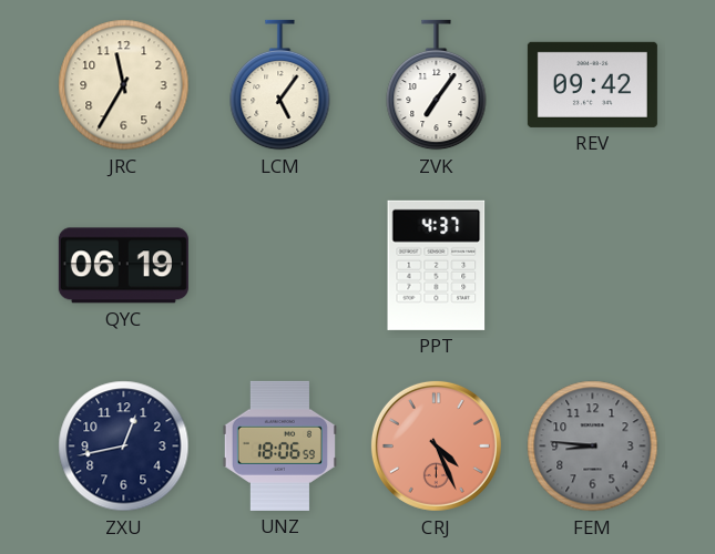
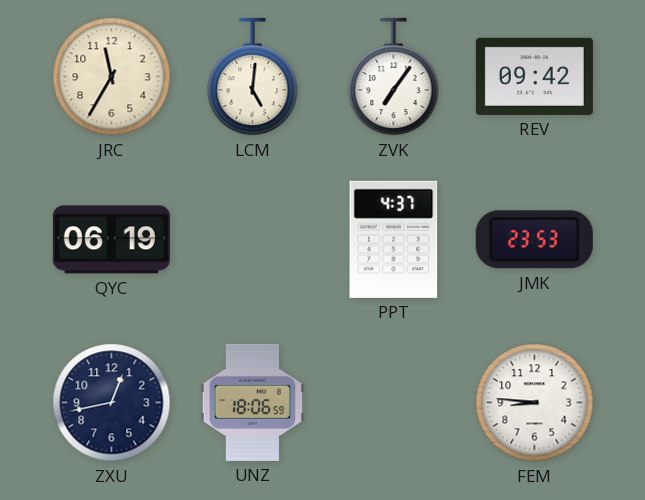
LCM: 5:06 -> 5:01
JMK: none -> 23:53
CRJ: 4:26 -> none
FEM dial: grey -> white
